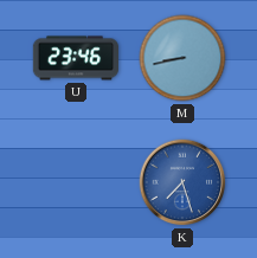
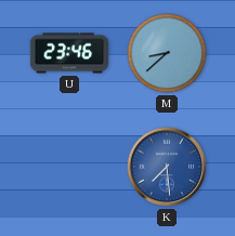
M: 8:43 -> 8:38
K: 7:27 -> 7:29
